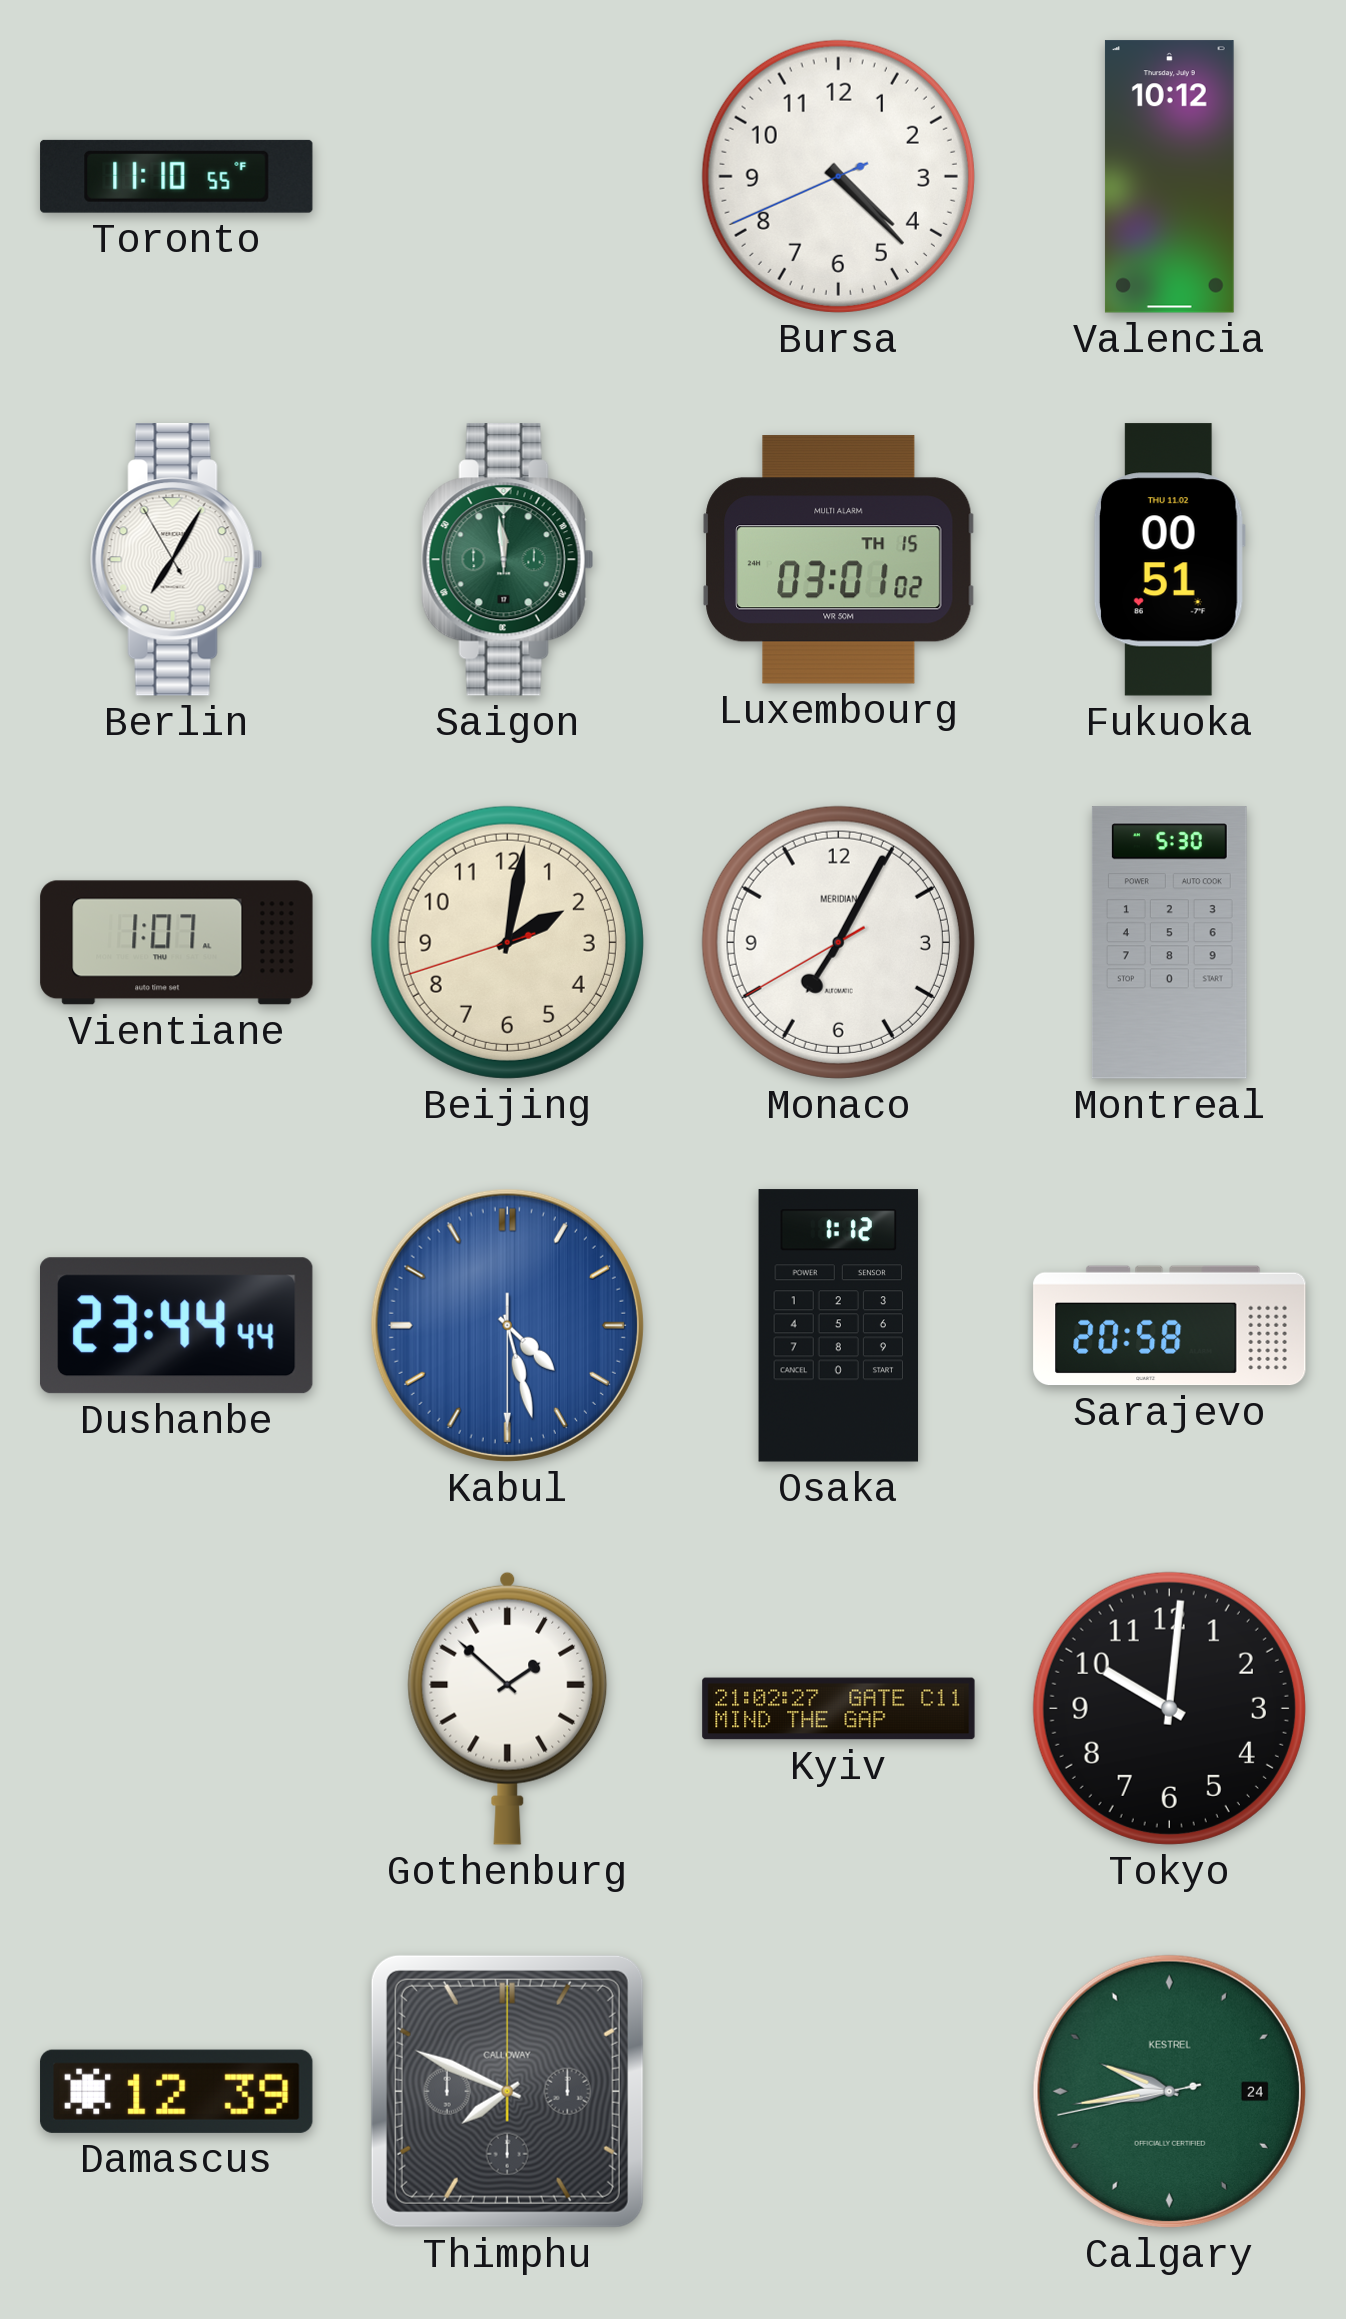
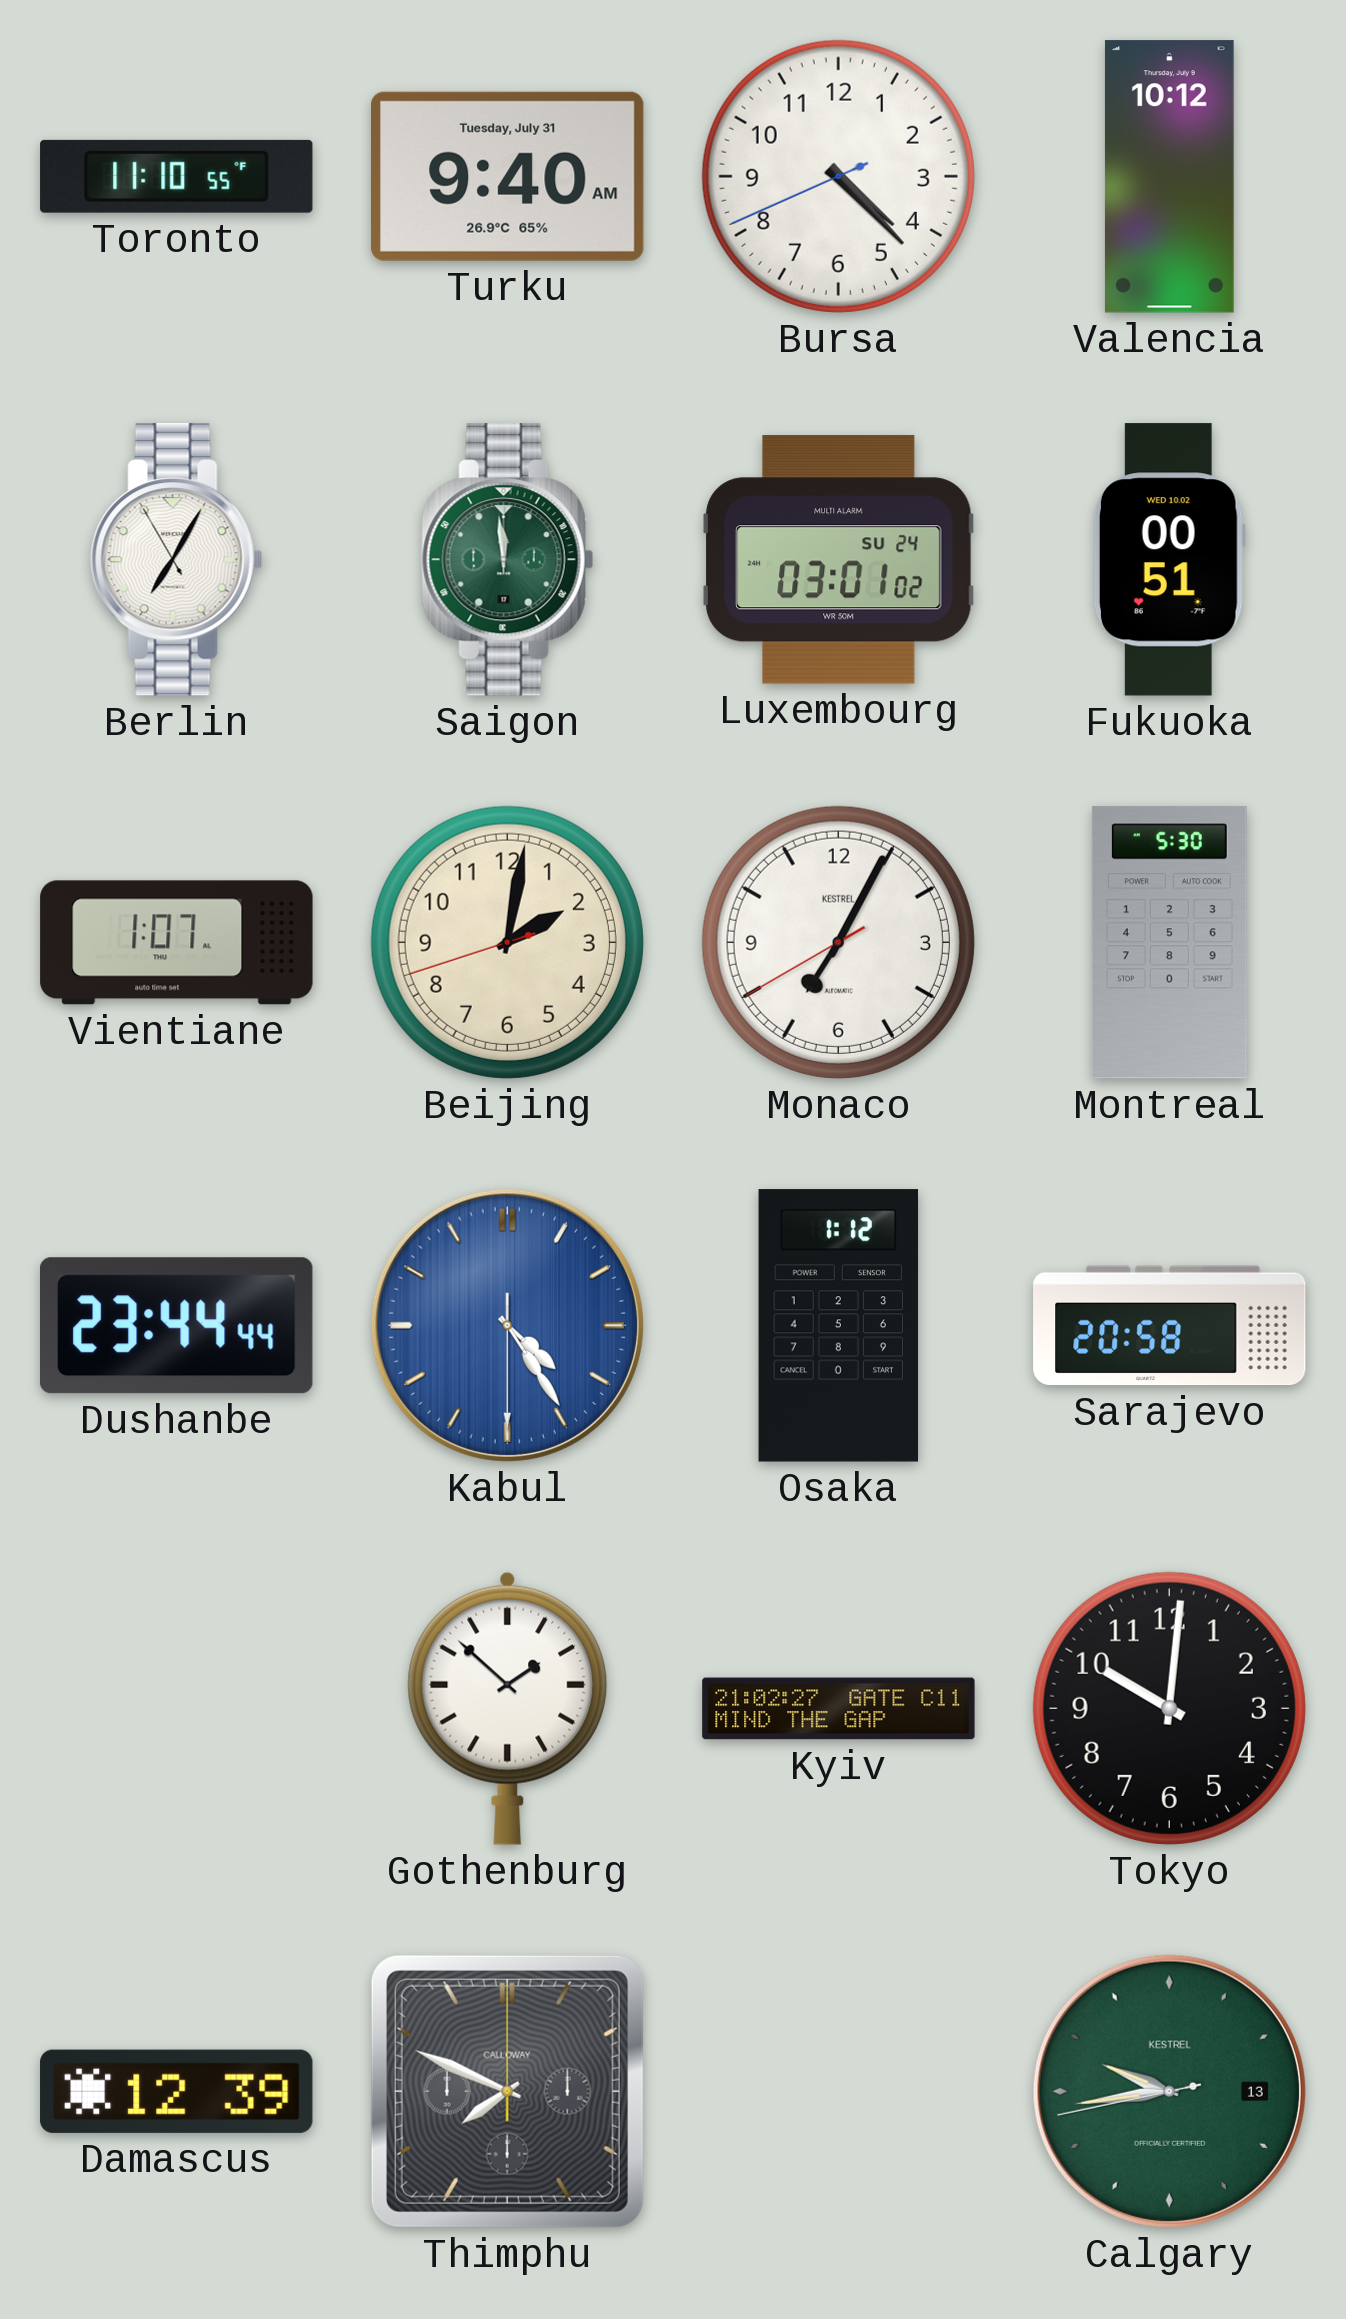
Turku: none -> 9:40
Luxembourg date: TH 15 -> SU 24
Fukuoka date: THU 11.02 -> WED 10.02
Monaco brand: MERIDIAN -> KESTREL
Kabul: 4:27 -> 4:24
Calgary date: 24 -> 13
